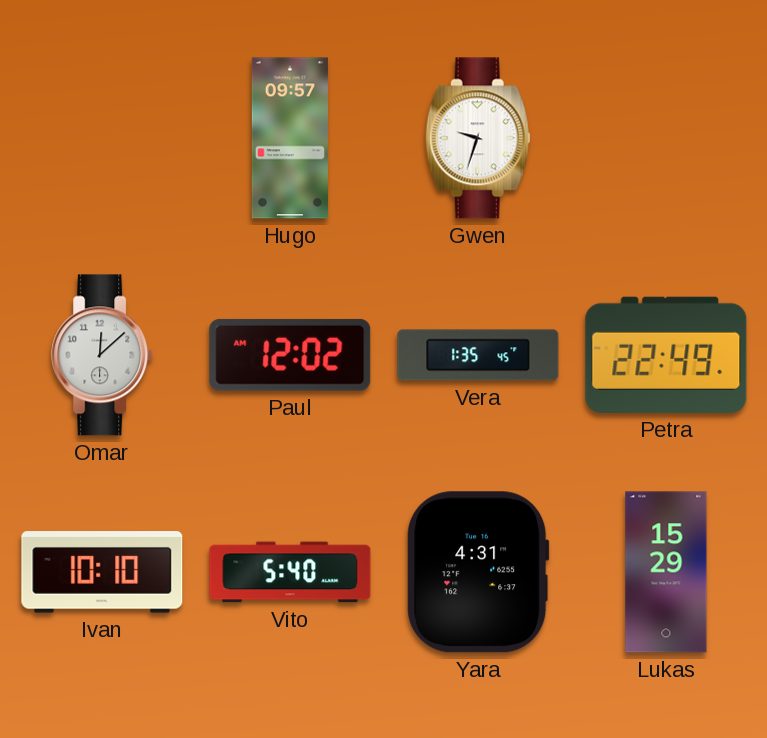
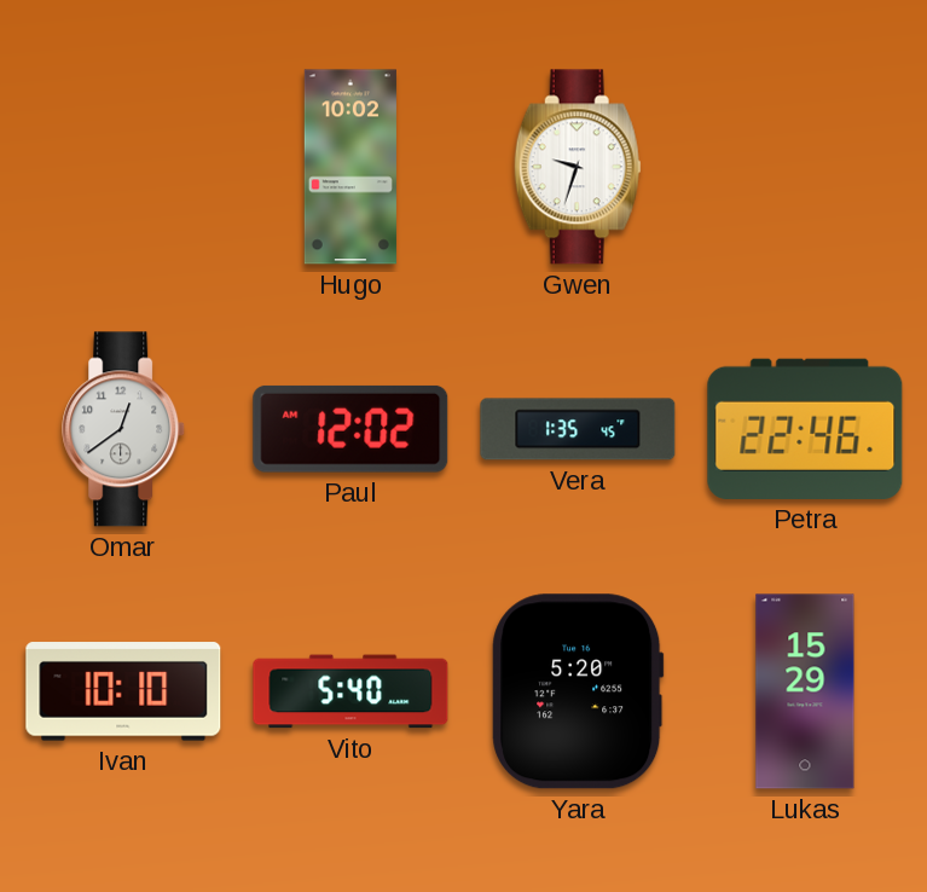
Hugo: 09:57 -> 10:02
Omar: 12:08 -> 12:39
Petra: 22:49 -> 22:46
Yara: 4:31 -> 5:20
